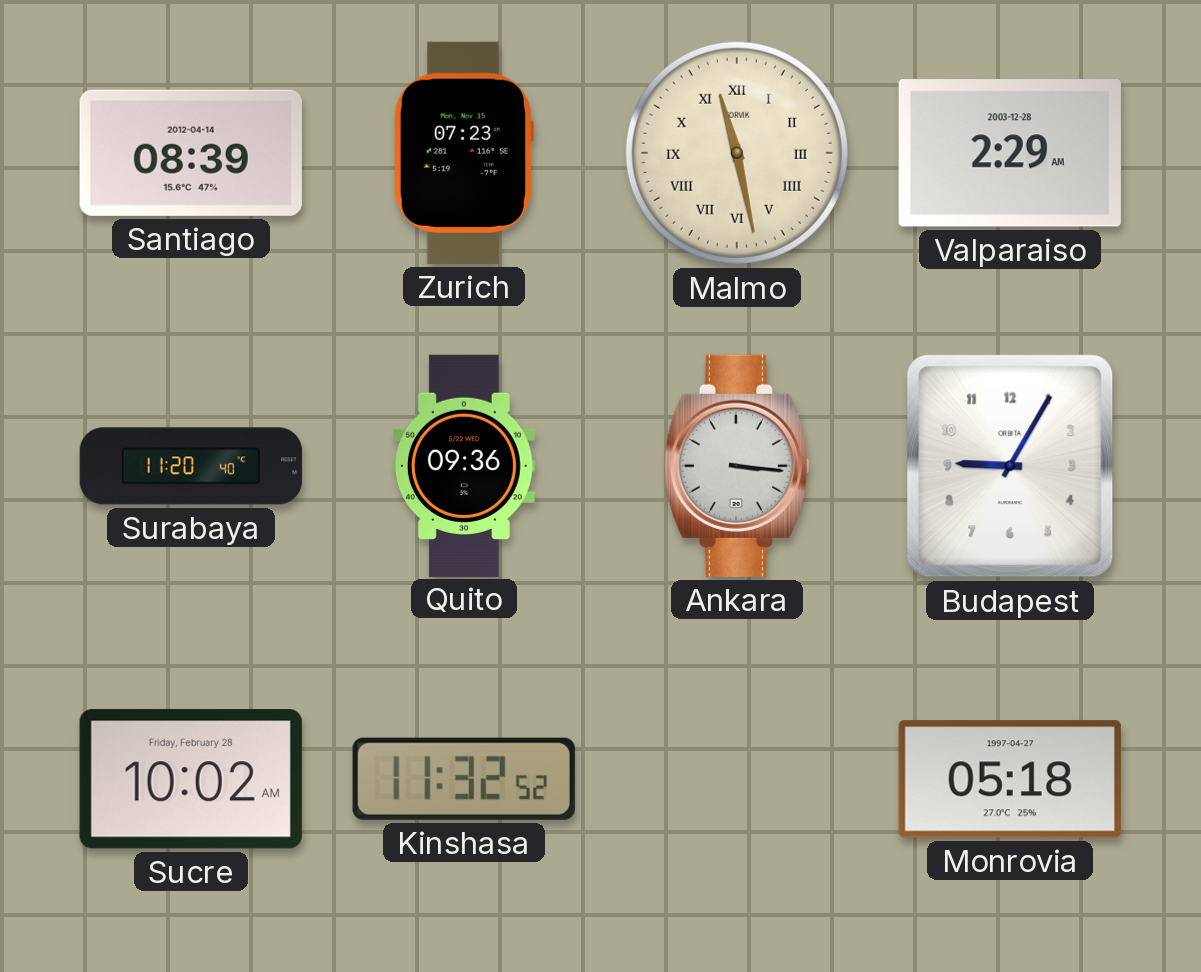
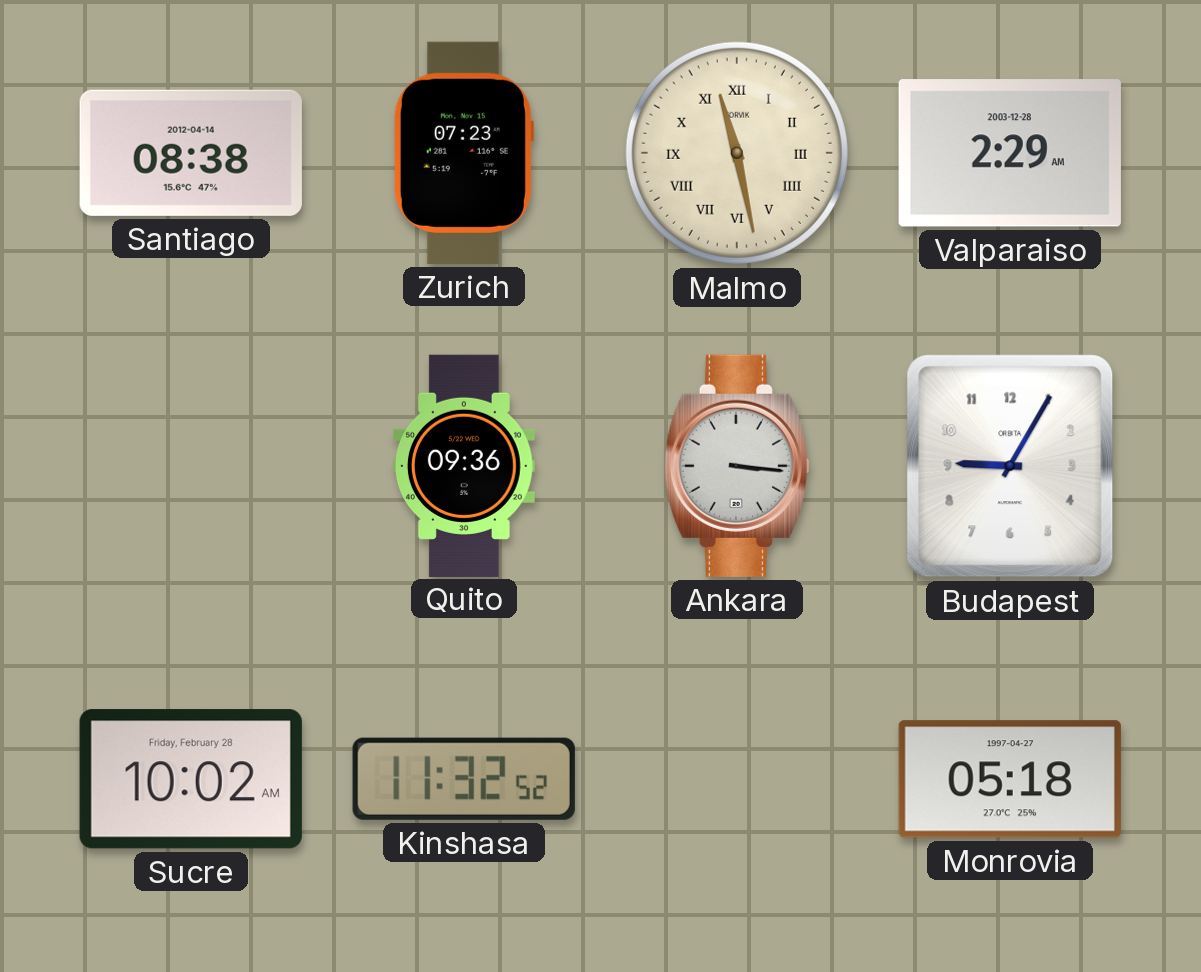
Santiago: 08:39 -> 08:38
Surabaya: 11:20 -> none
